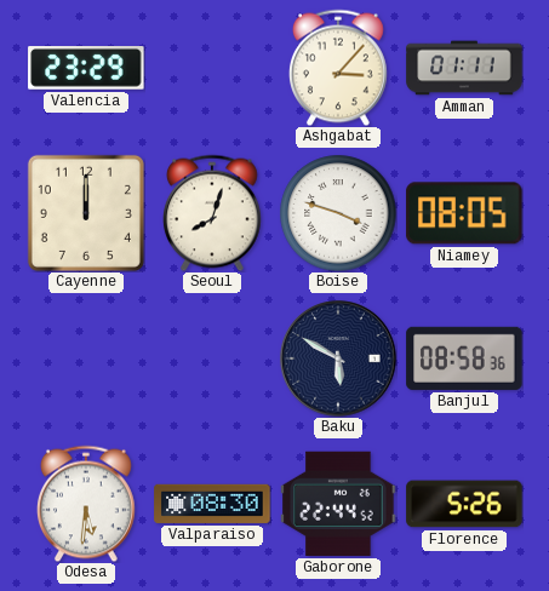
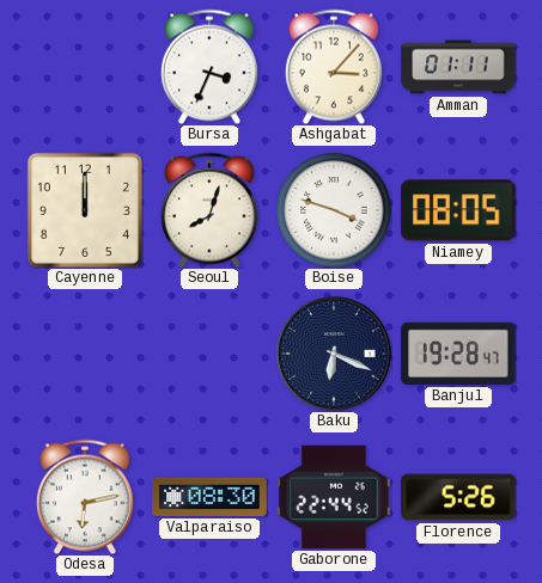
Valencia: 23:29 -> none
Bursa: none -> 3:34
Baku: 5:50 -> 6:19
Banjul: 08:58 -> 19:28
Odesa: 5:31 -> 6:13
